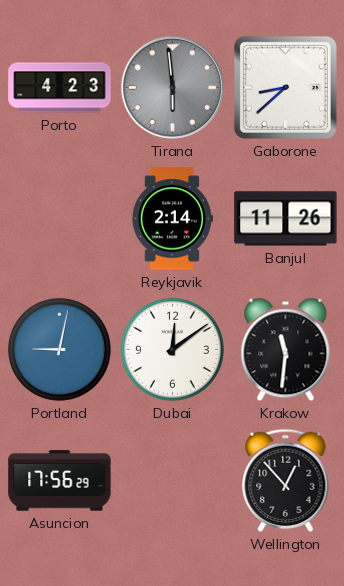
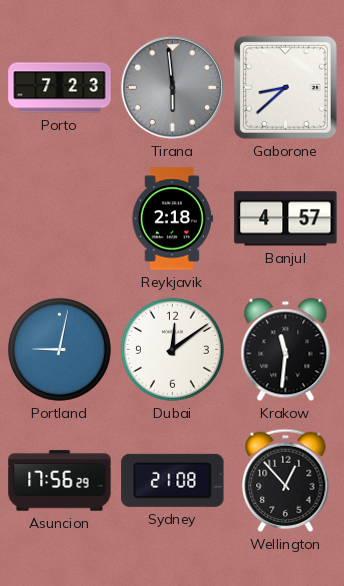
Porto: 4:23 -> 7:23
Reykjavik: 2:14 -> 2:18
Banjul: 11:26 -> 4:57
Sydney: none -> 21:08
